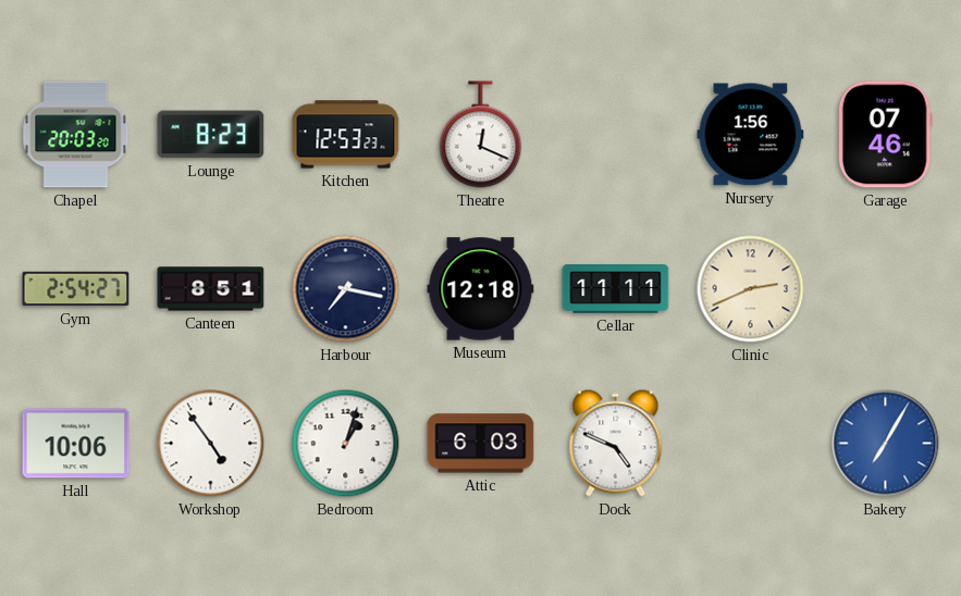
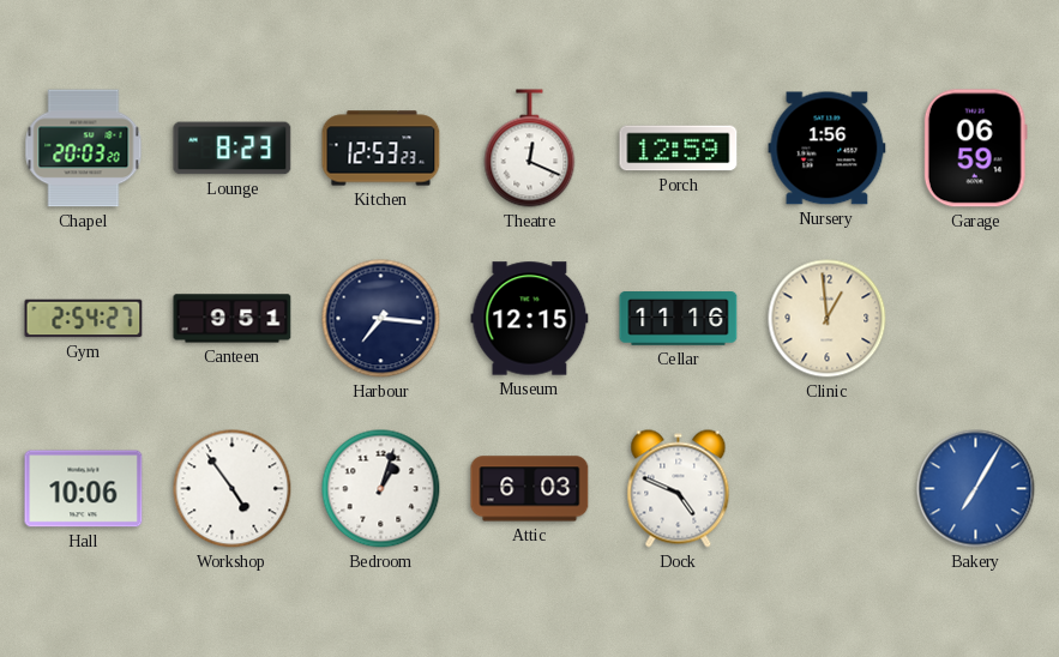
Porch: none -> 12:59
Garage: 07:46 -> 06:59
Canteen: 8:51 -> 9:51
Harbour: 7:17 -> 7:16
Museum: 12:18 -> 12:15
Cellar: 11:11 -> 11:16
Clinic: 2:41 -> 12:59
